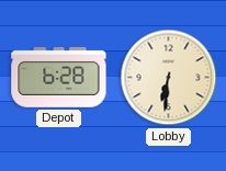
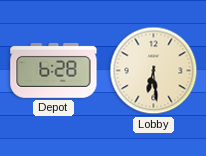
Lobby: 6:31 -> 6:29
